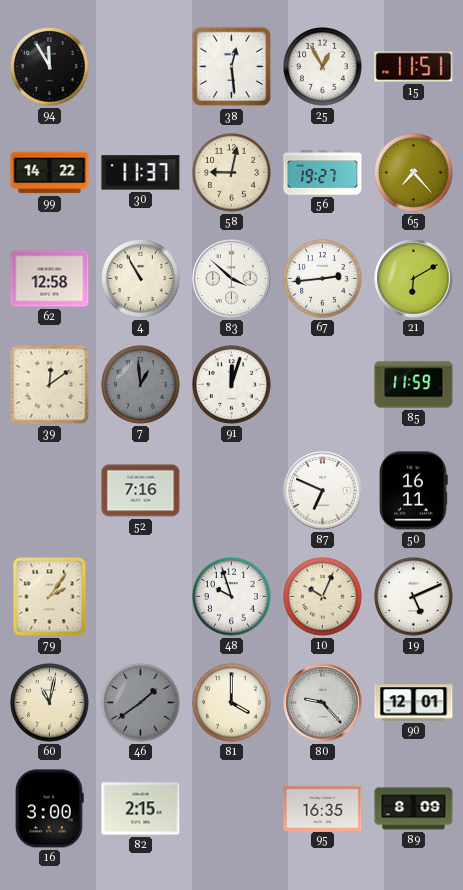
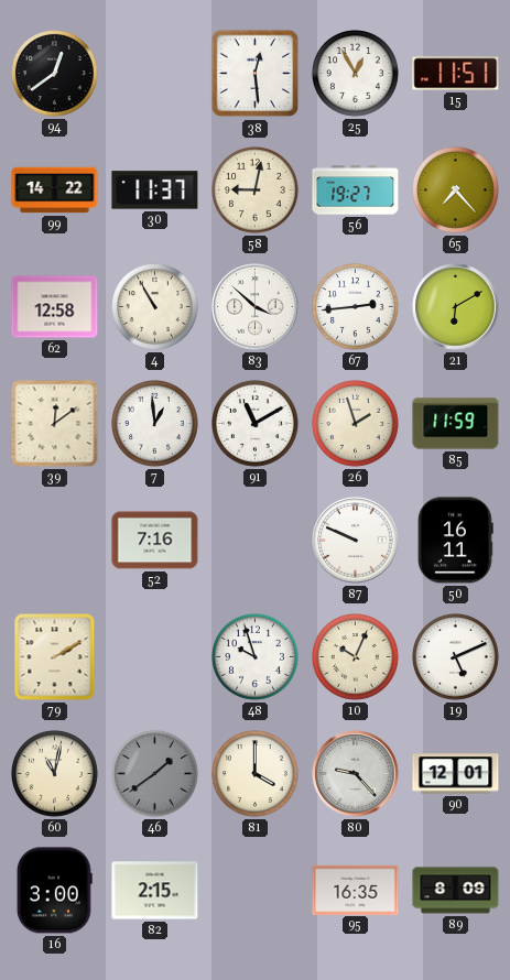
94: 11:55 -> 12:39
7 dial: grey -> white
91: 12:03 -> 11:10
26: none -> 1:57
87: 6:49 -> 9:49
79: 2:06 -> 2:10
